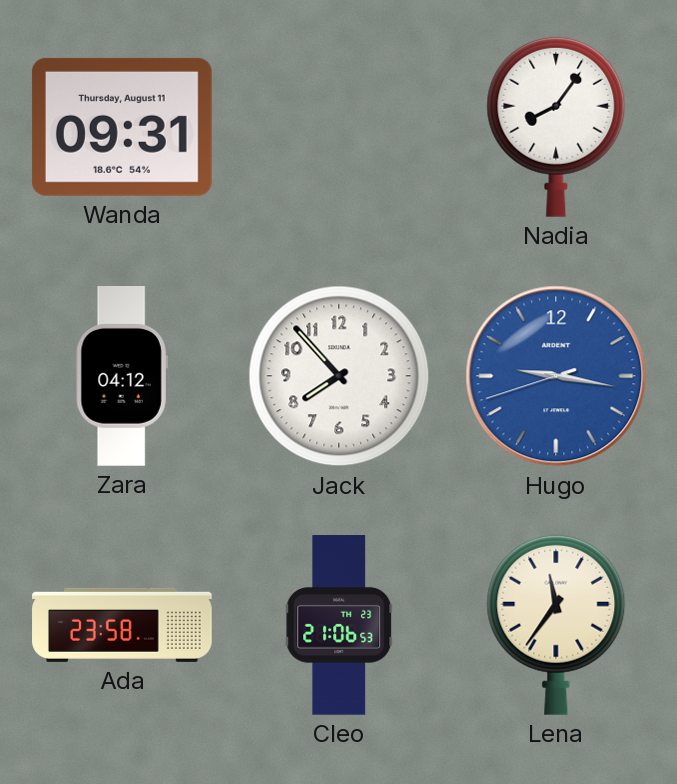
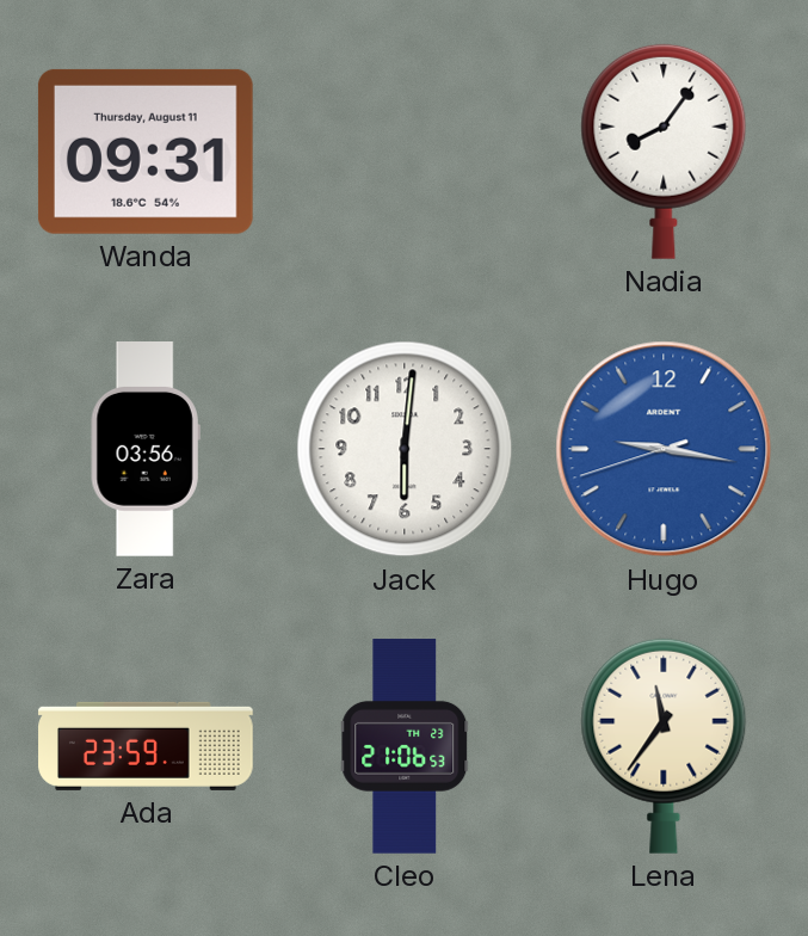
Zara: 04:12 -> 03:56
Jack: 7:53 -> 6:01
Ada: 23:58 -> 23:59
